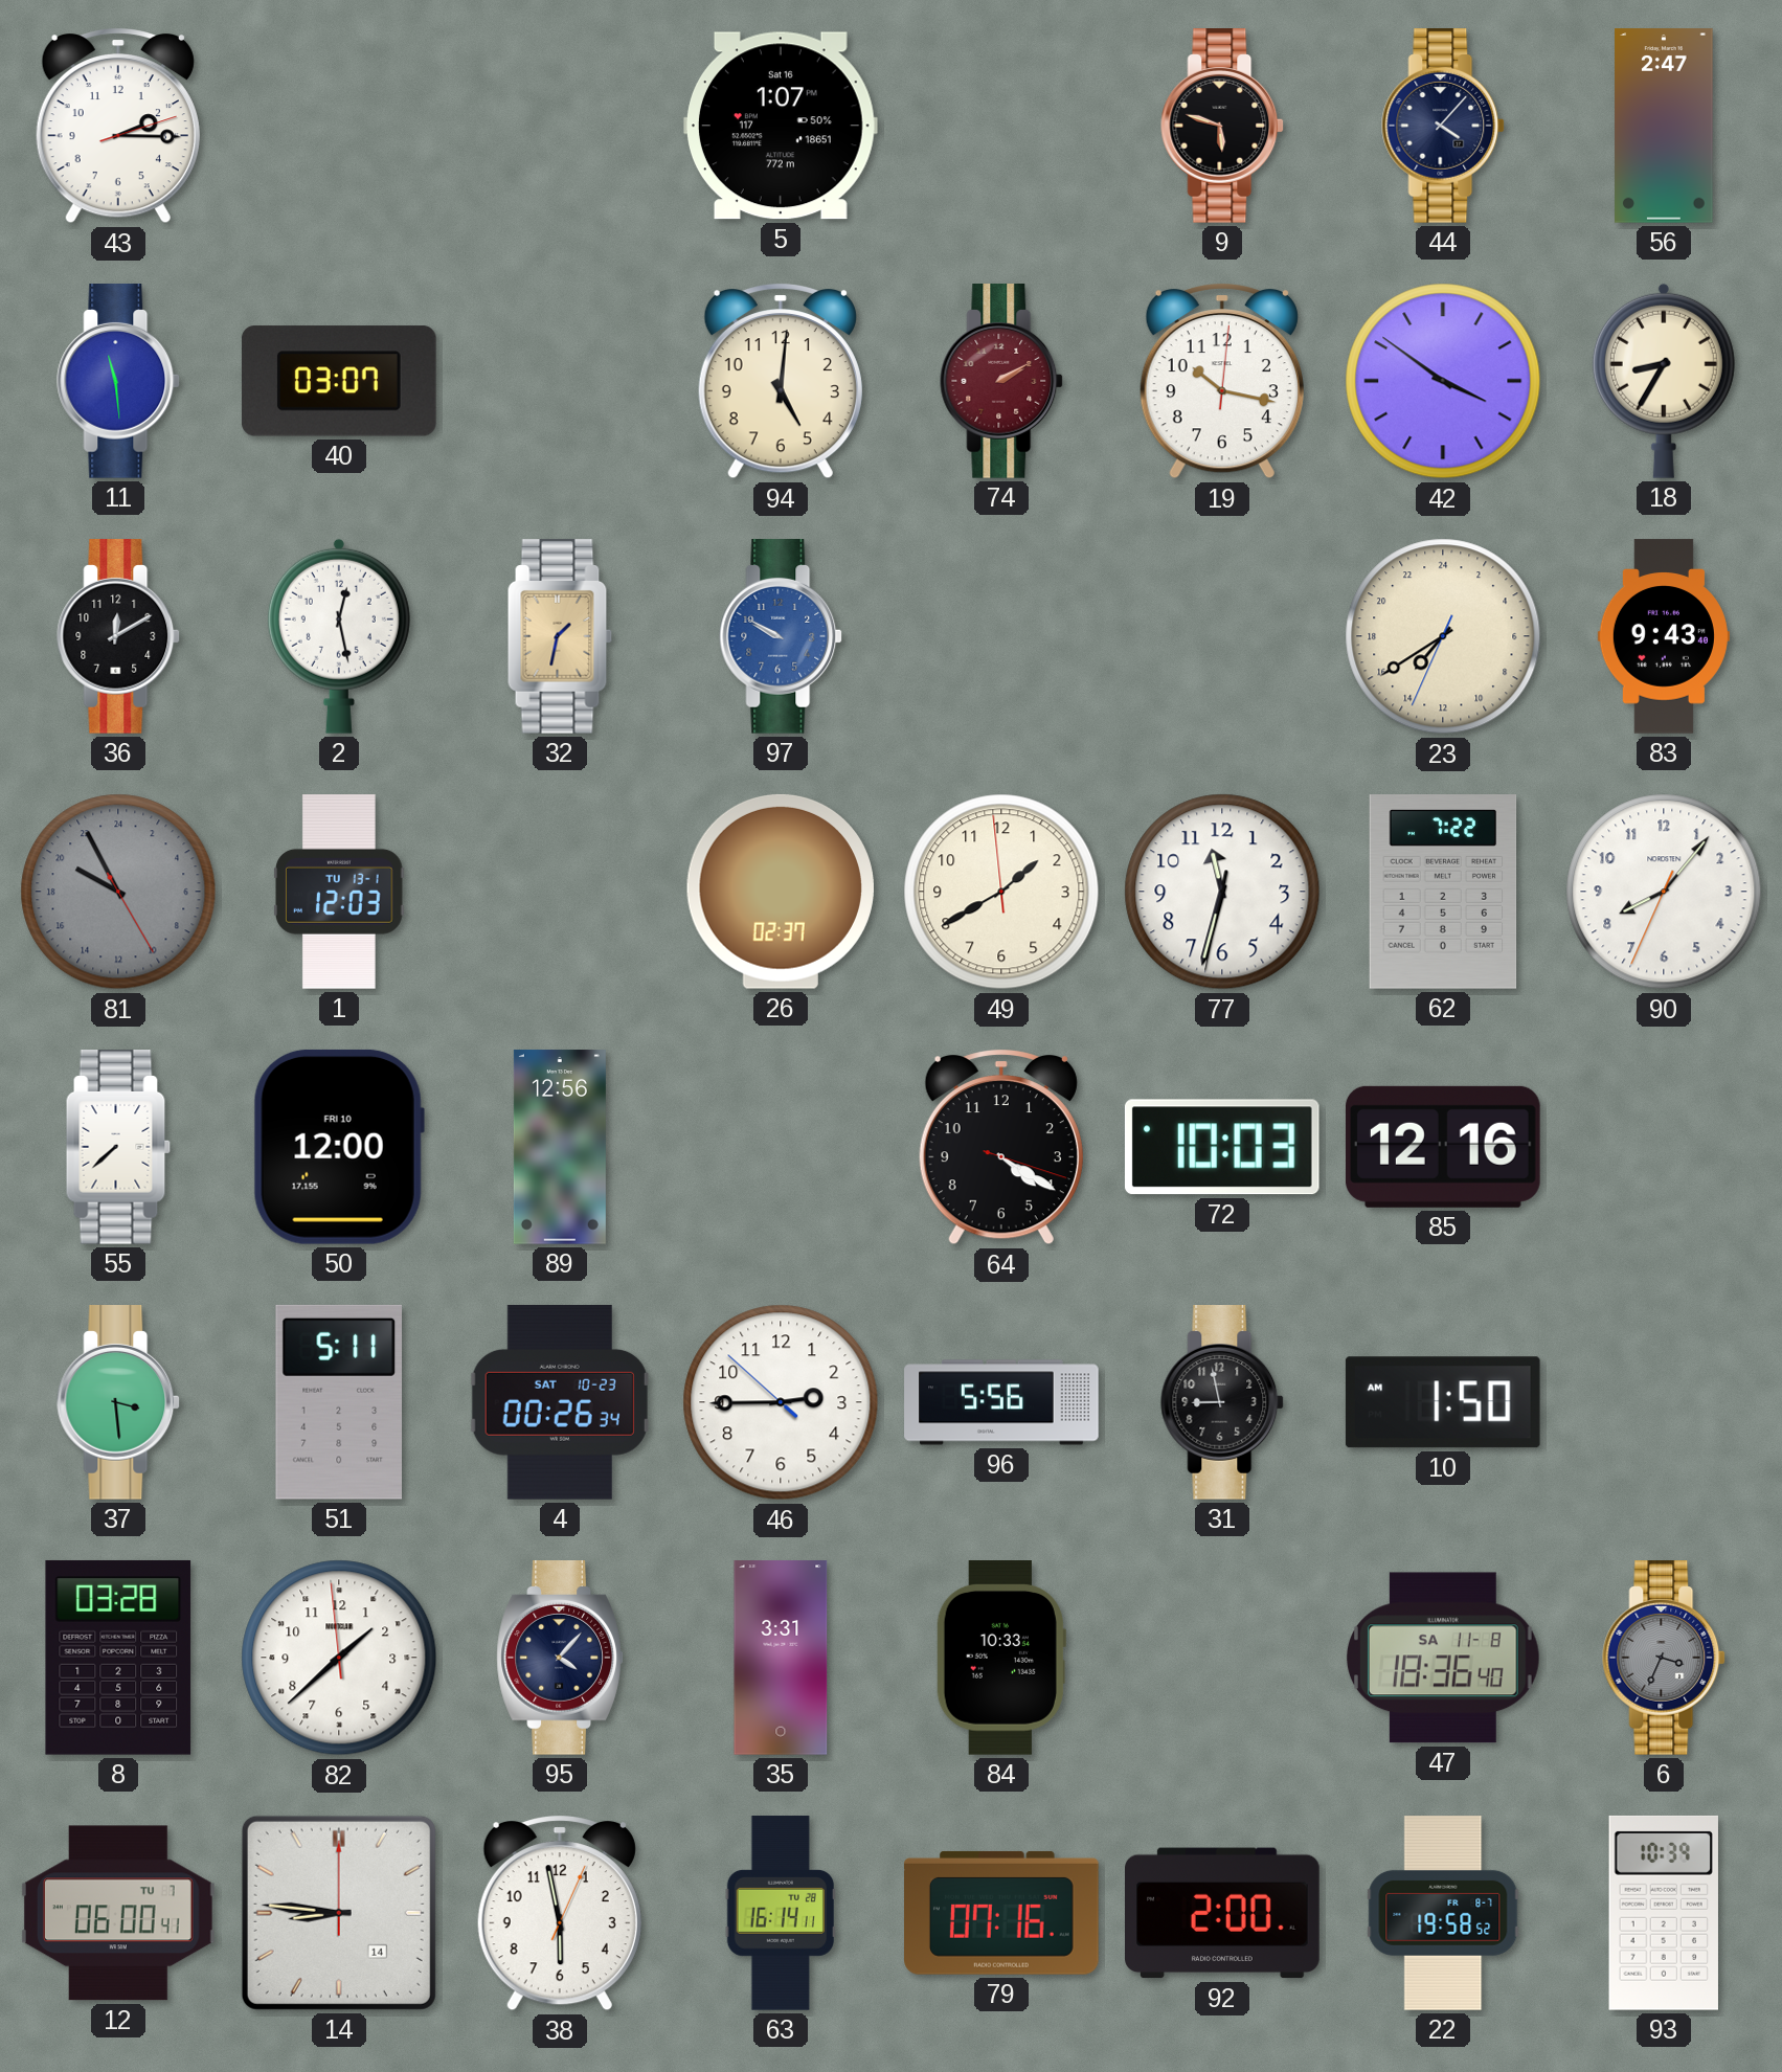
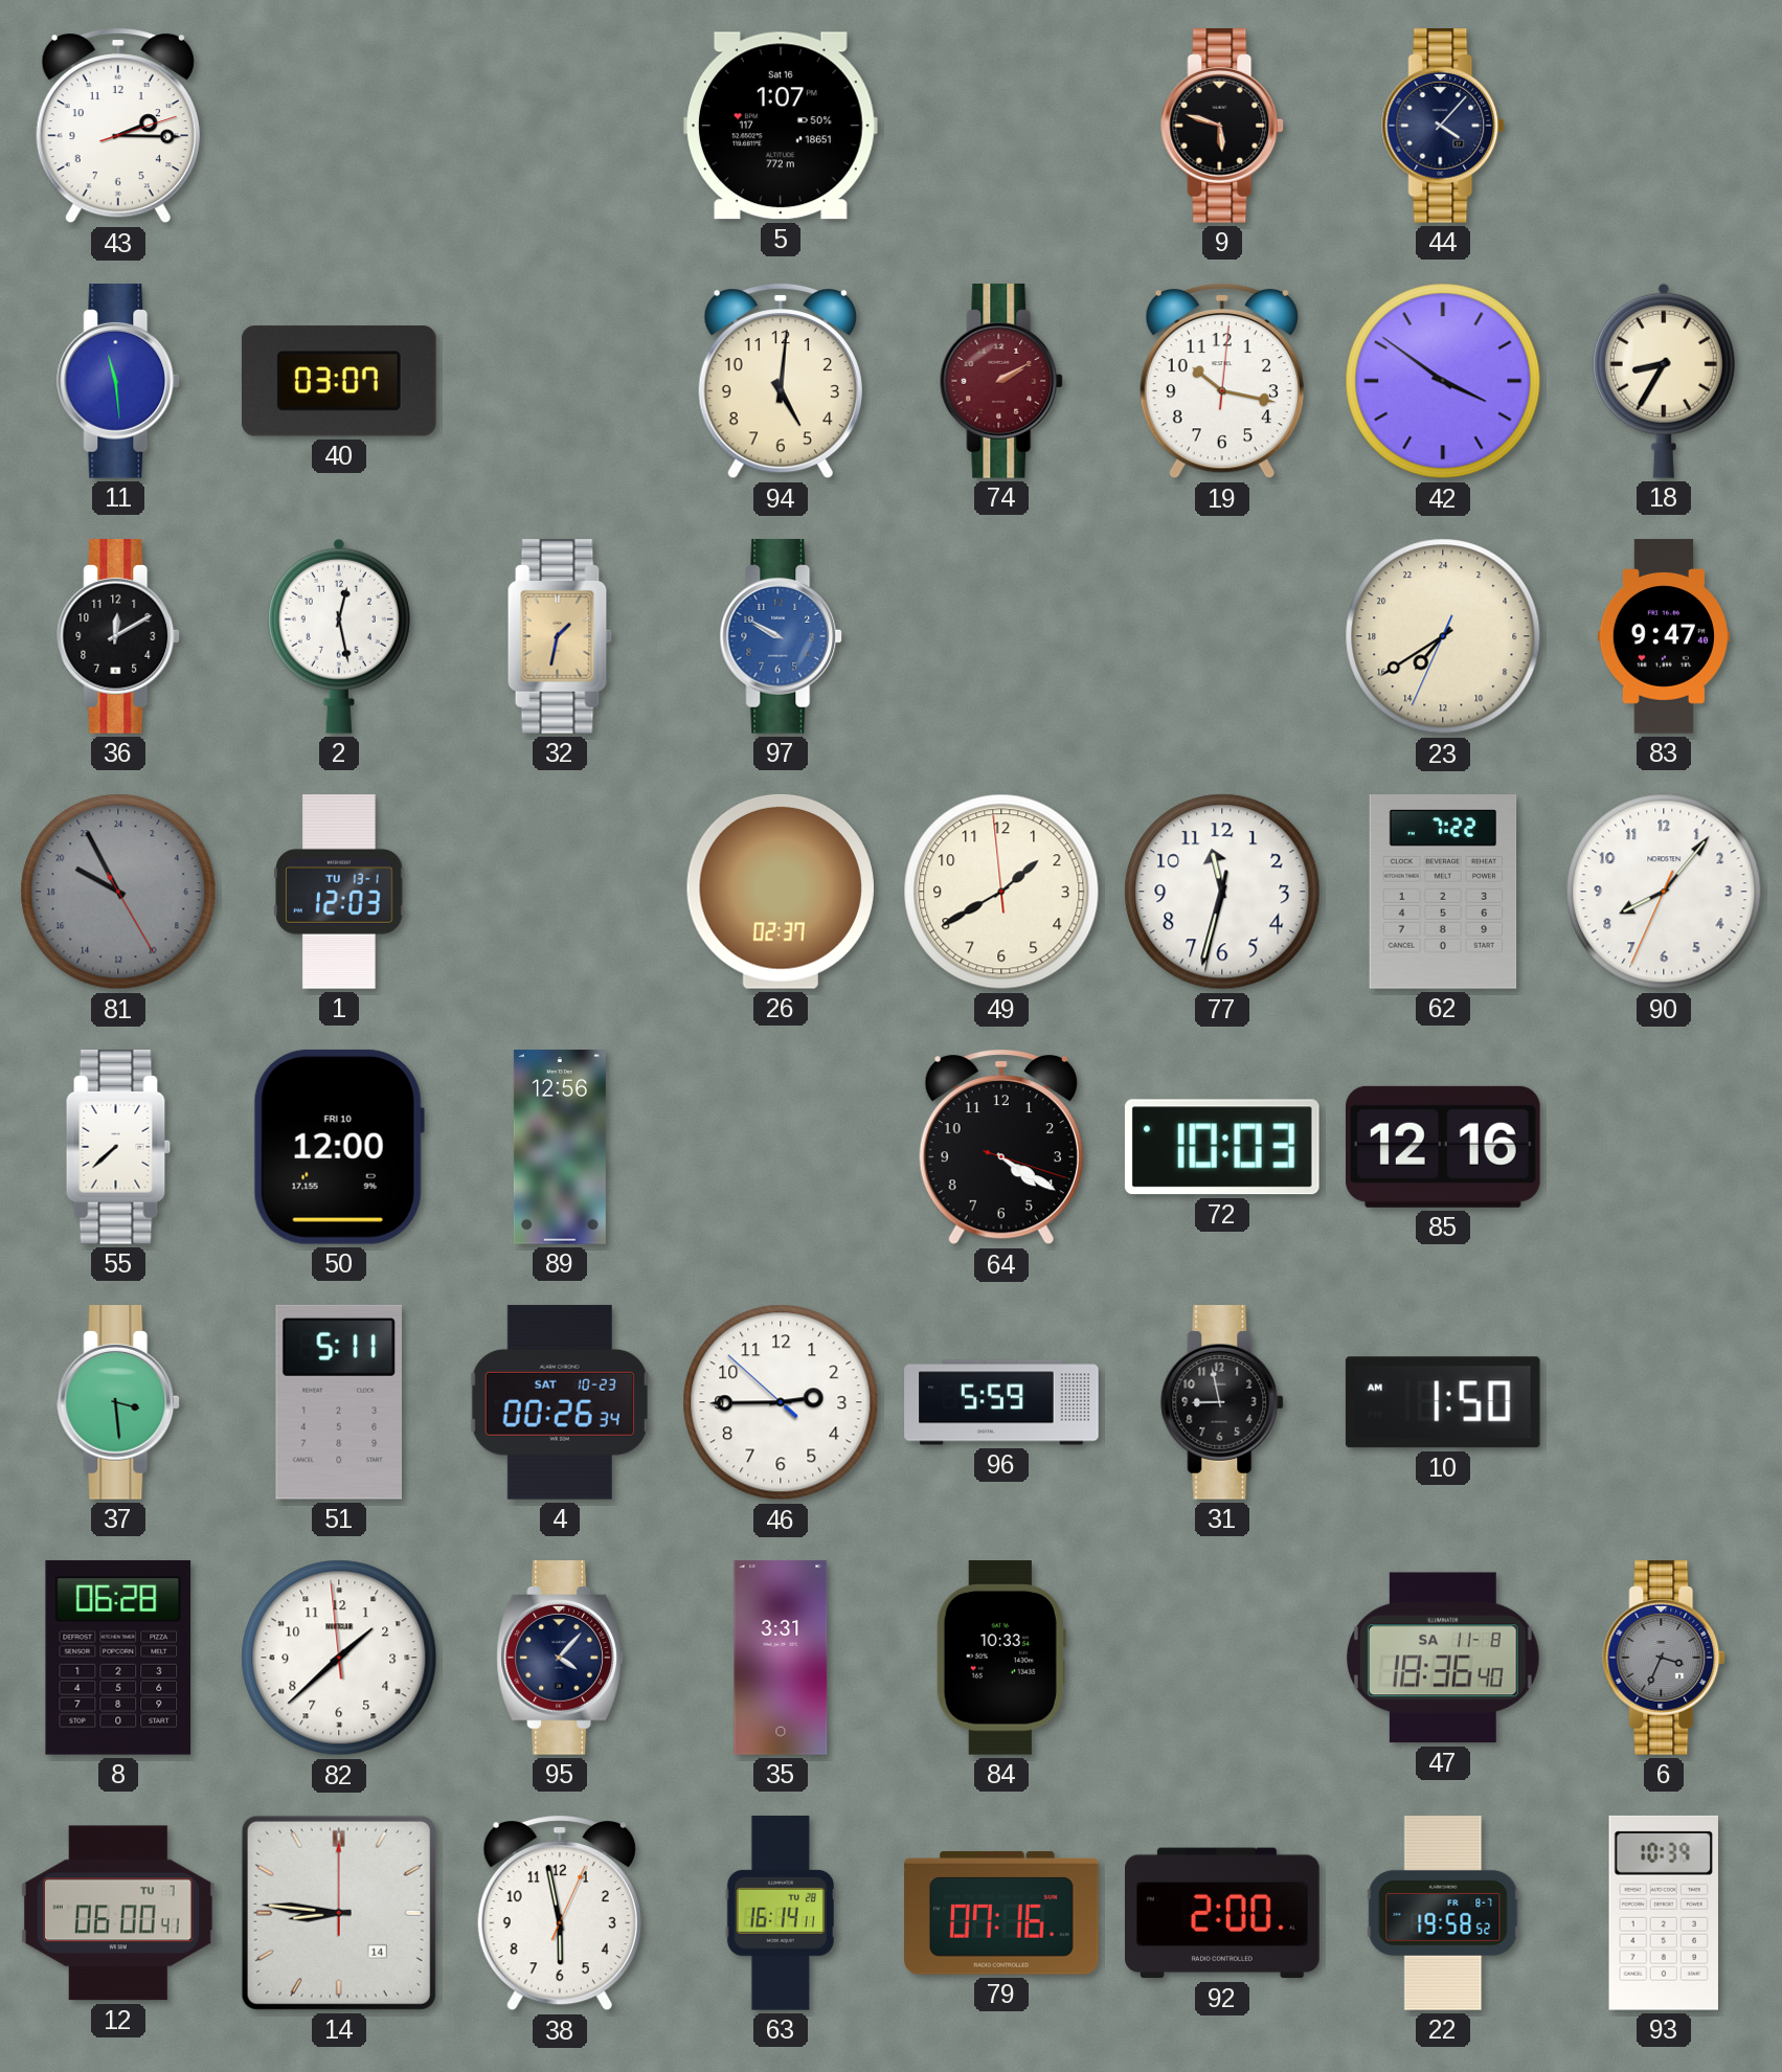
56: 2:47 -> none
83: 9:43 -> 9:47
96: 5:56 -> 5:59
8: 03:28 -> 06:28
